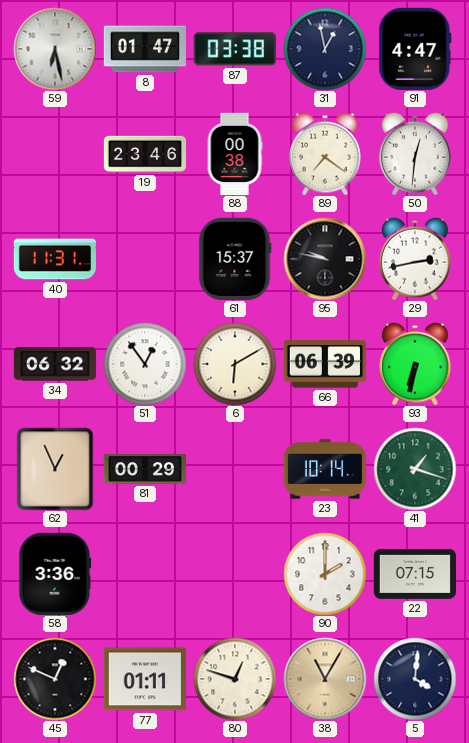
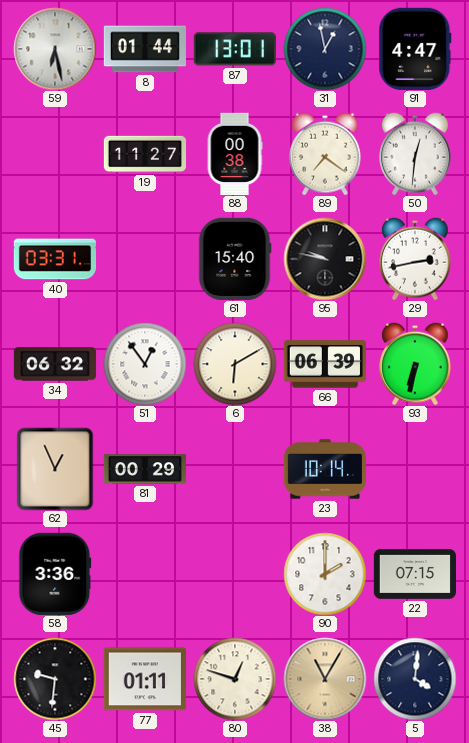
8: 01:47 -> 01:44
87: 03:38 -> 13:01
19: 23:46 -> 11:27
40: 11:31 -> 03:31
61: 15:37 -> 15:40
41: 1:18 -> none
45: 12:49 -> 9:31
